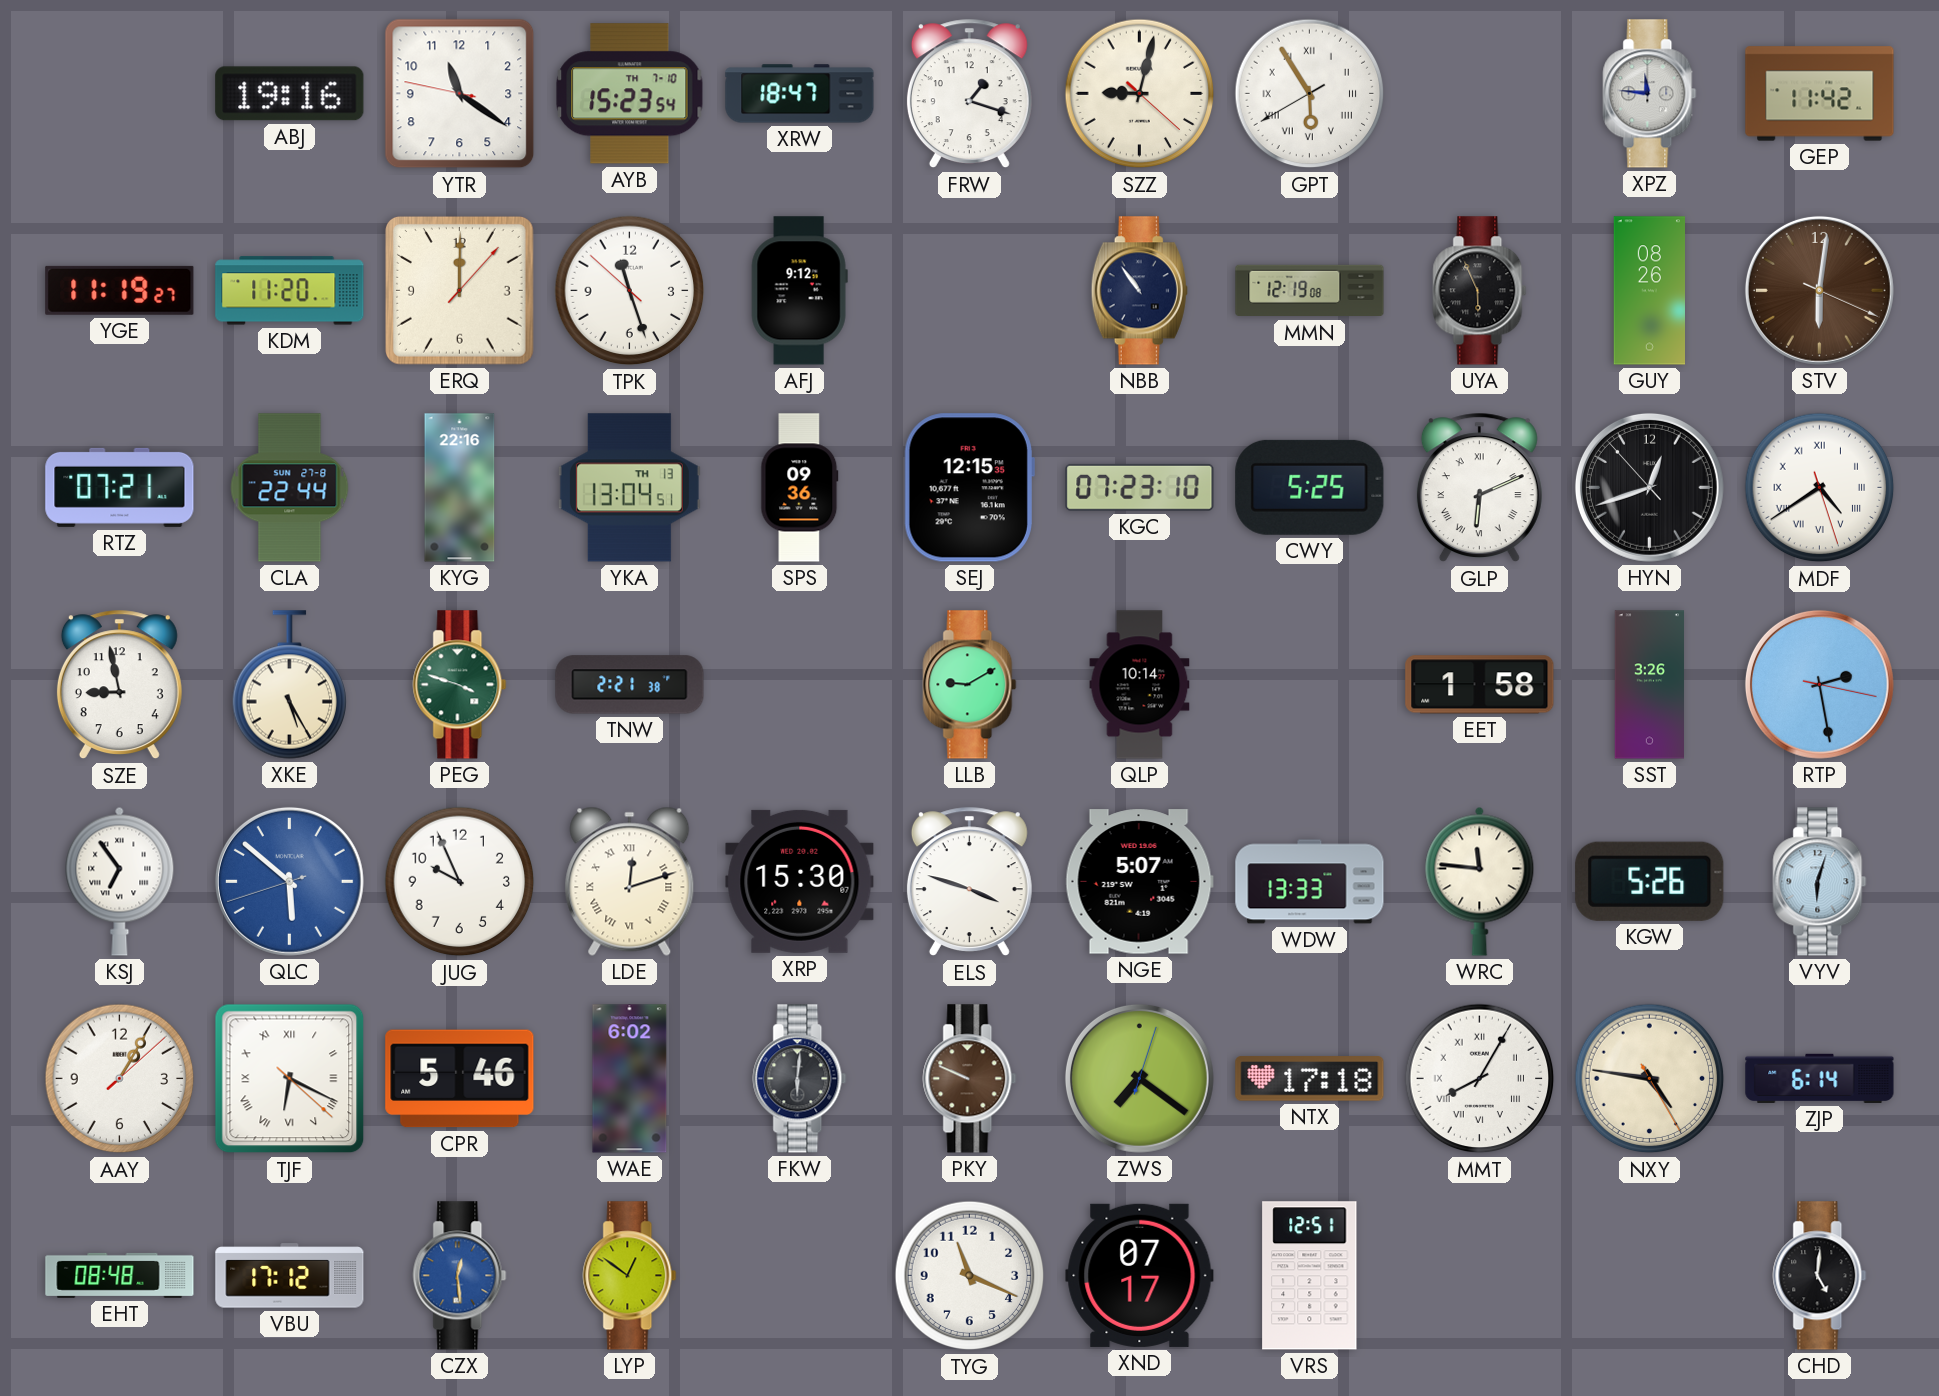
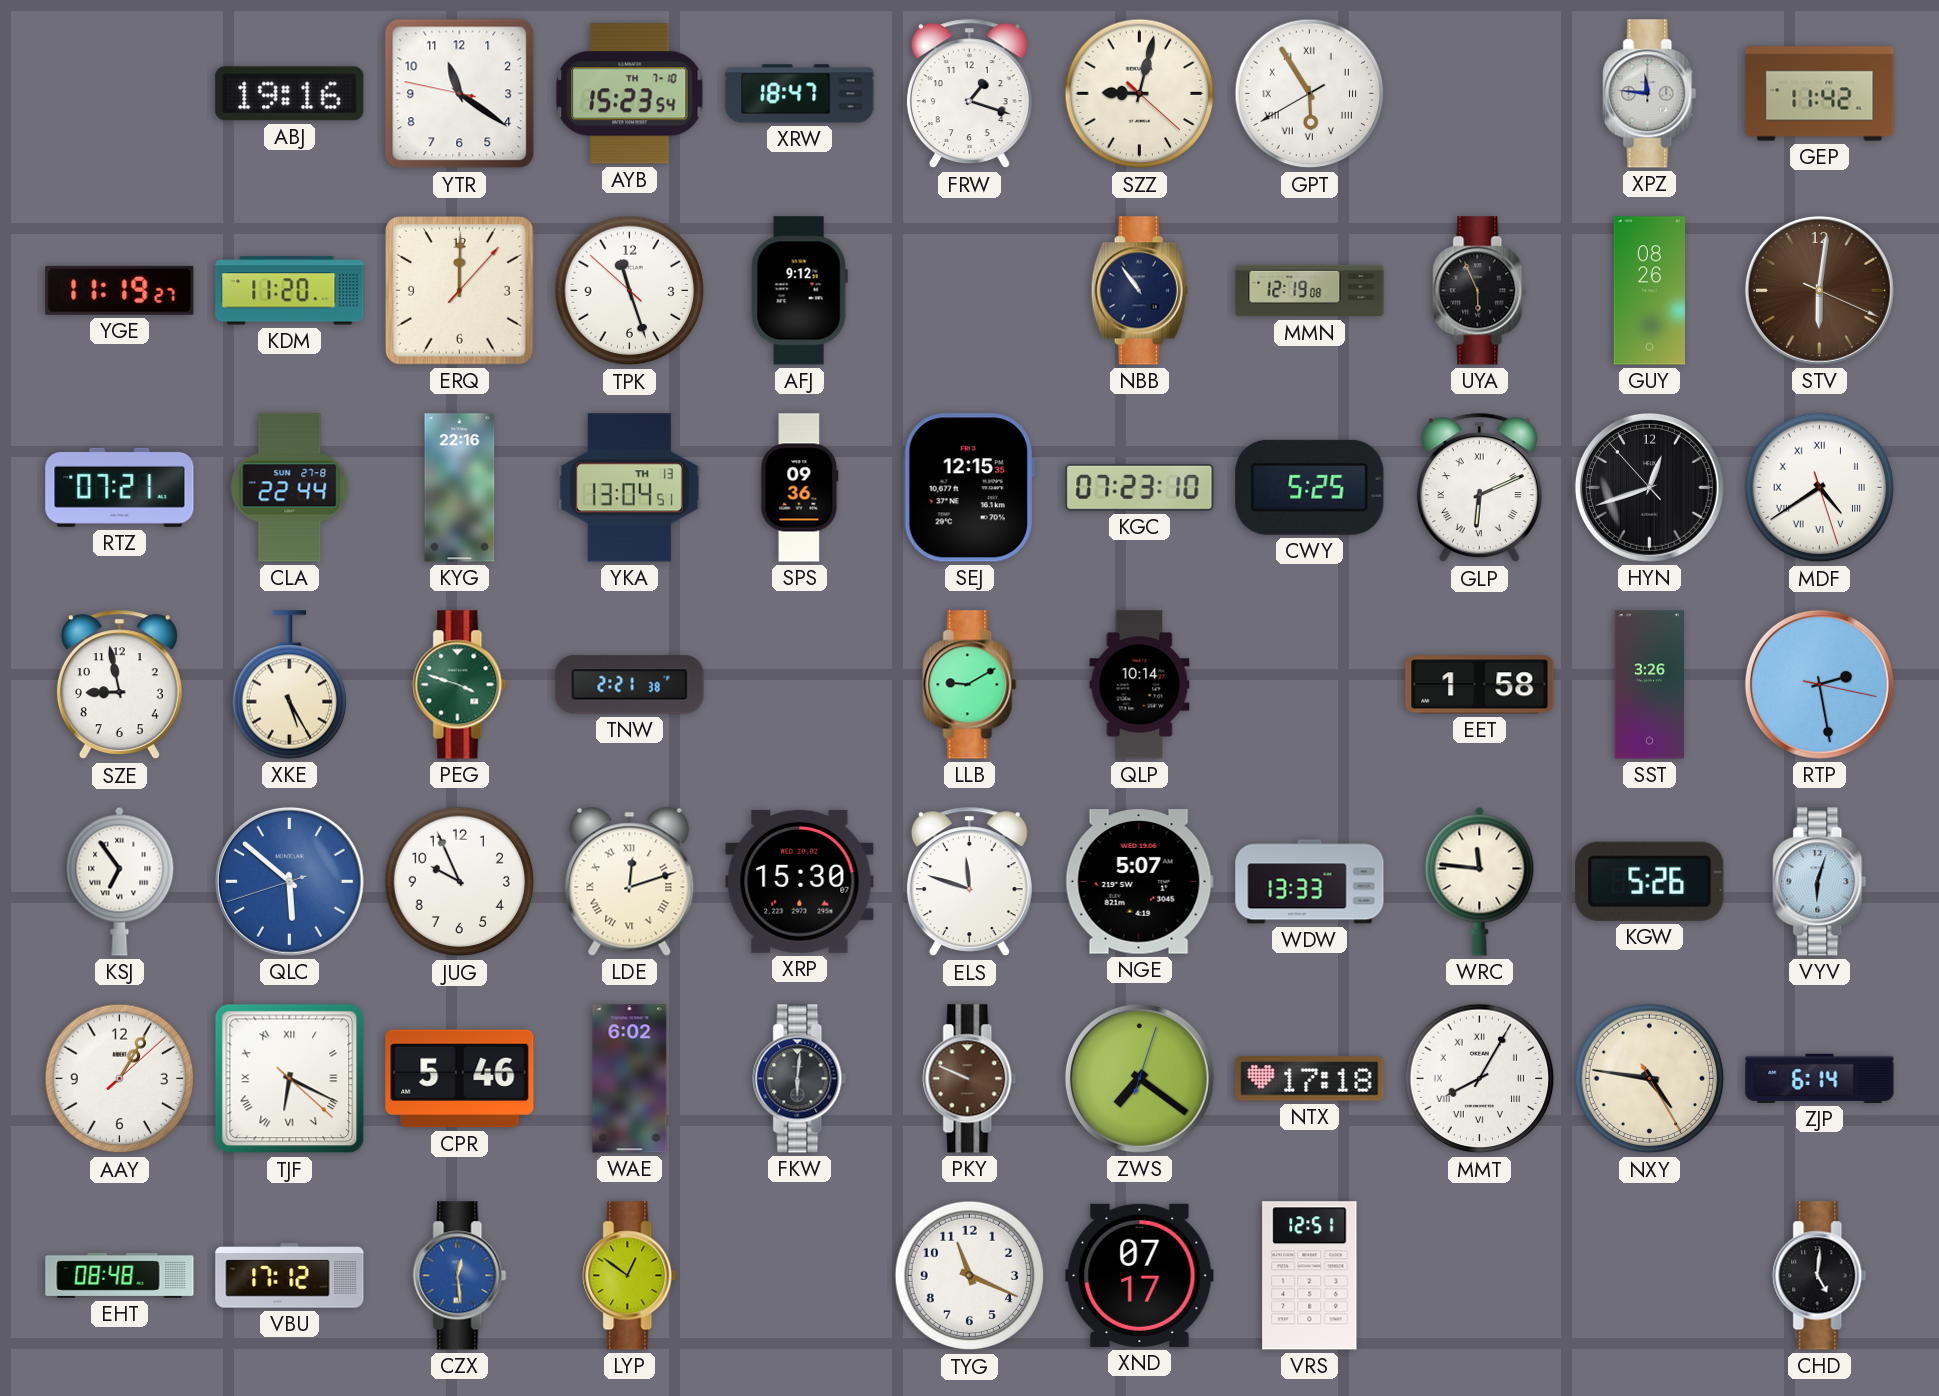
ELS: 3:48 -> 11:48
